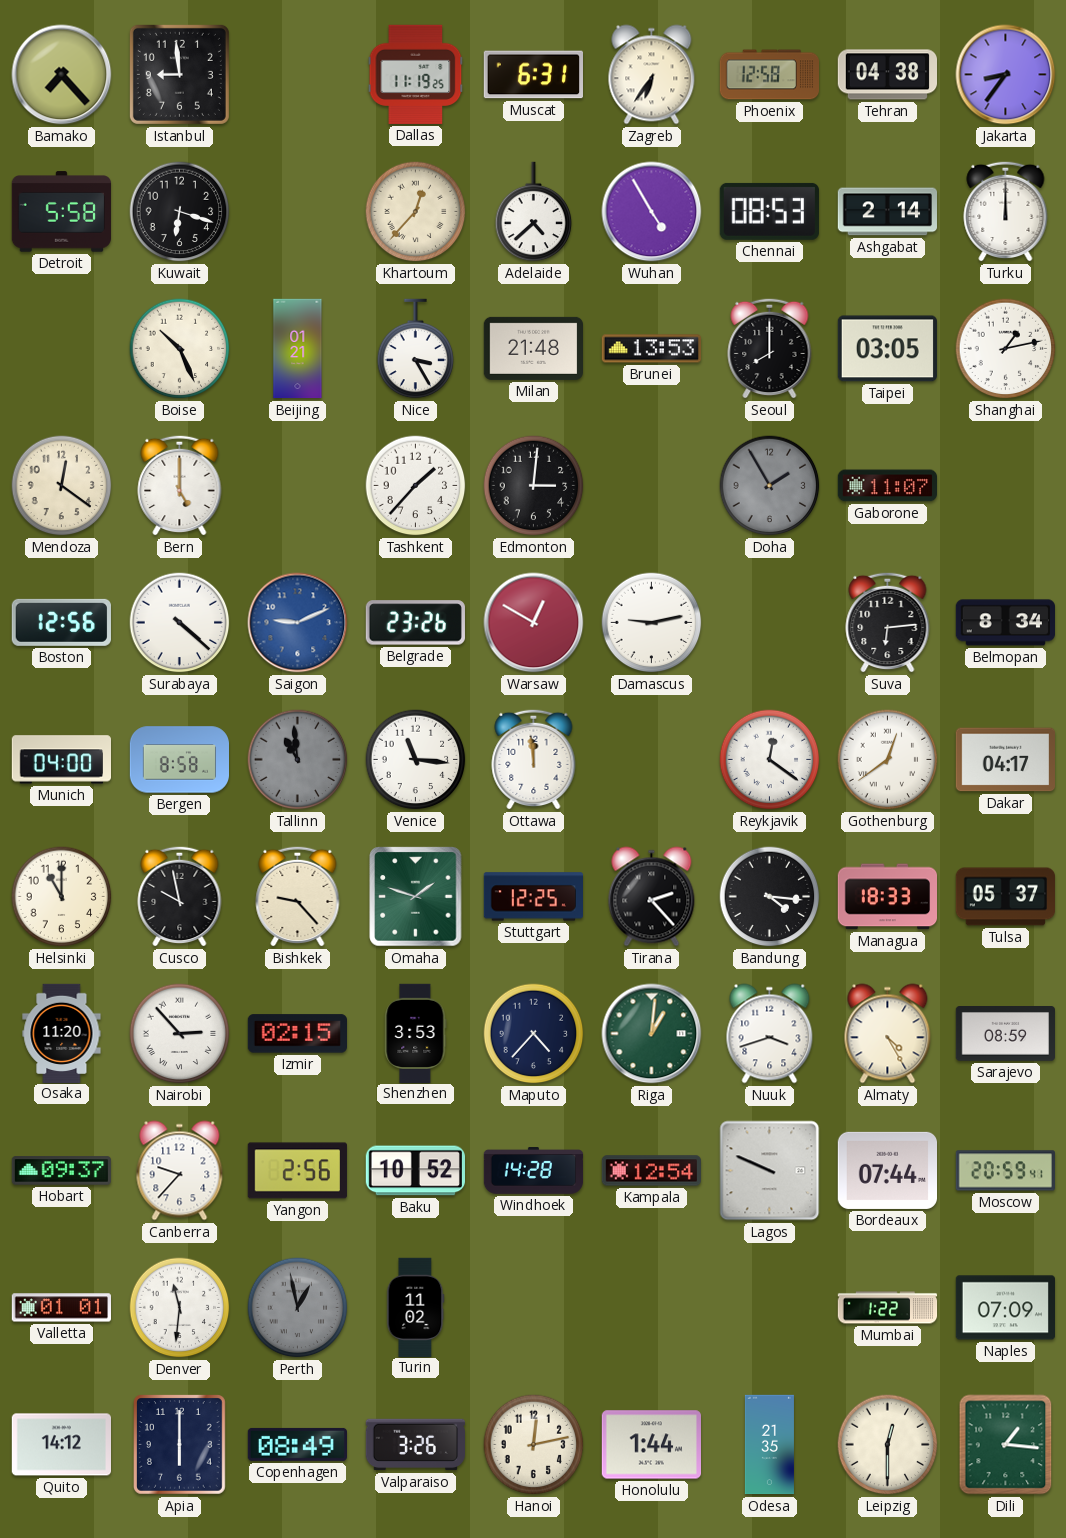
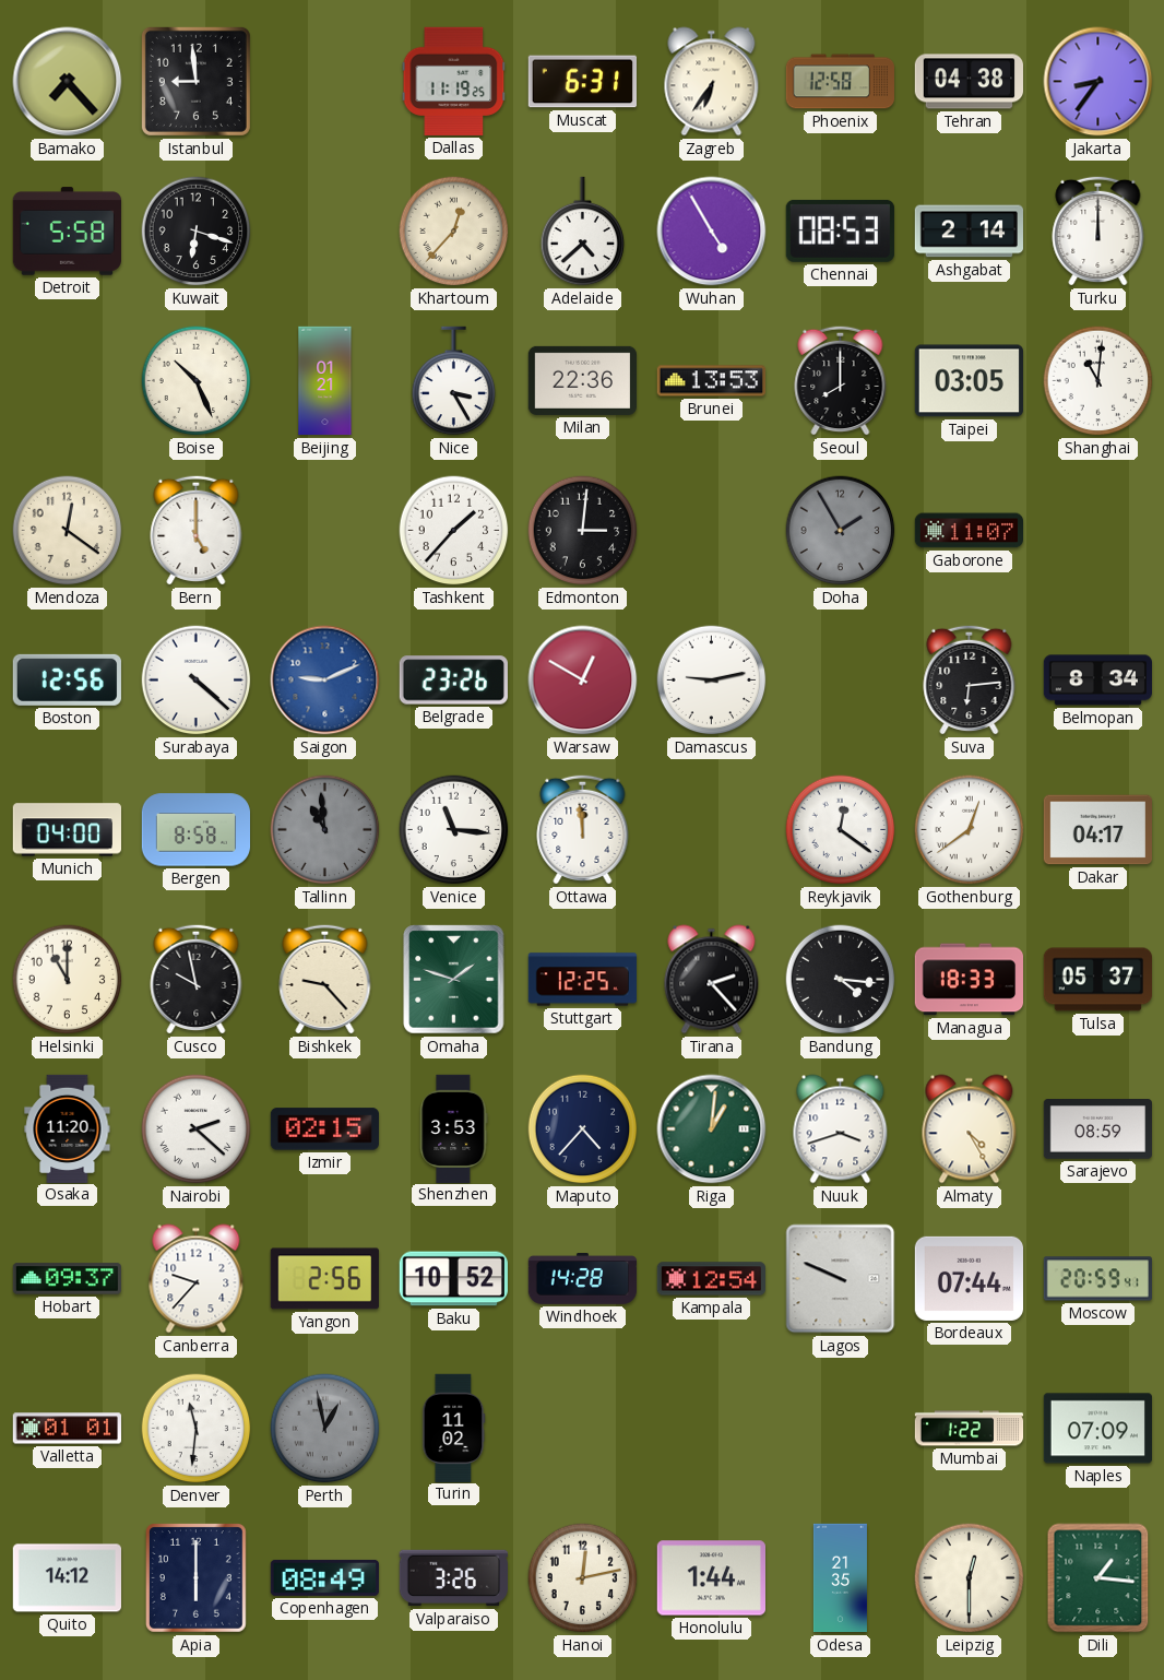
Milan: 21:48 -> 22:36
Shanghai: 1:13 -> 11:01
Nairobi: 2:53 -> 2:22
